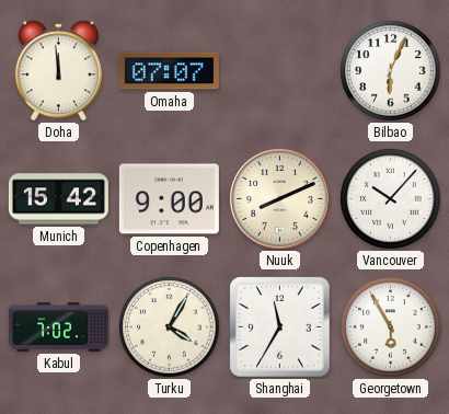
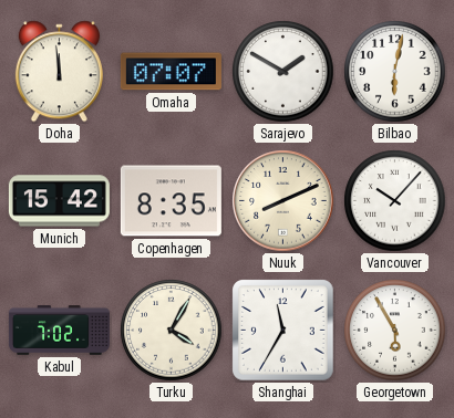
Sarajevo: none -> 1:50
Bilbao: 6:04 -> 6:02
Copenhagen: 9:00 -> 8:35
